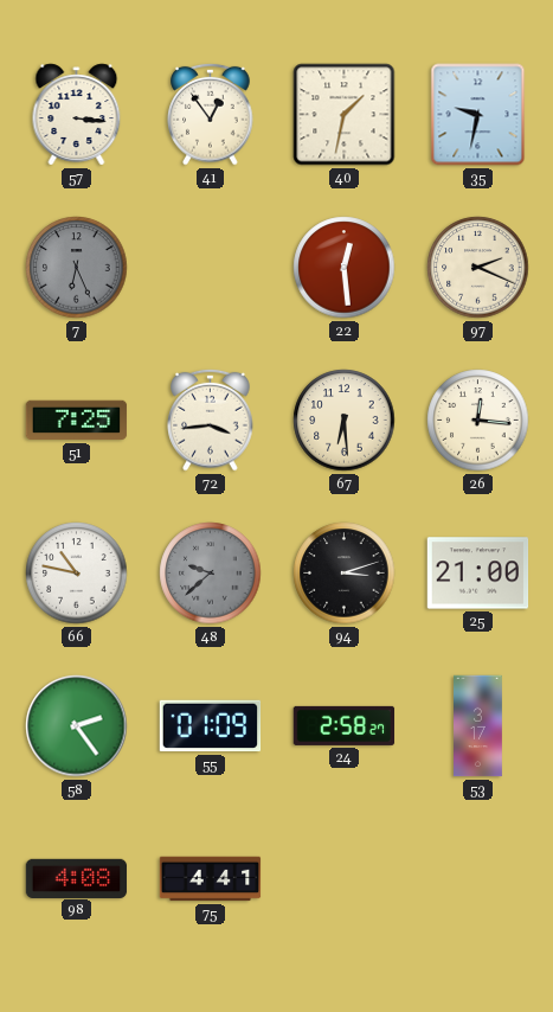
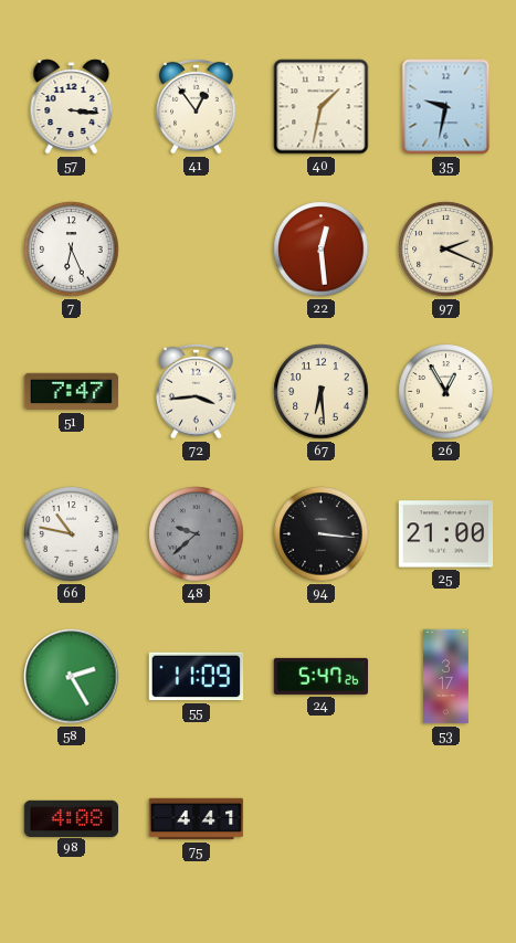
7 dial: grey -> white
51: 7:25 -> 7:47
26: 12:16 -> 12:55
94: 3:12 -> 3:16
58: 2:24 -> 2:25
55: 01:09 -> 11:09
24: 2:58 -> 5:47
